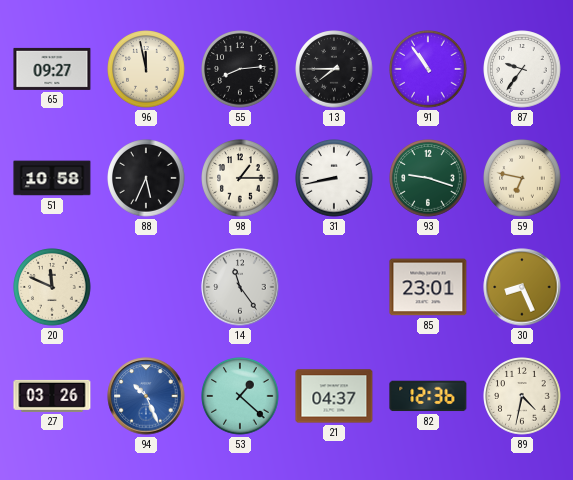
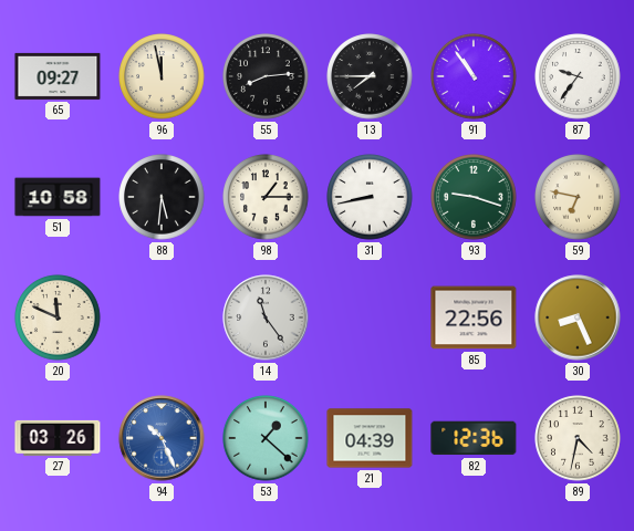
88: 5:34 -> 5:31
85: 23:01 -> 22:56
21: 04:37 -> 04:39
